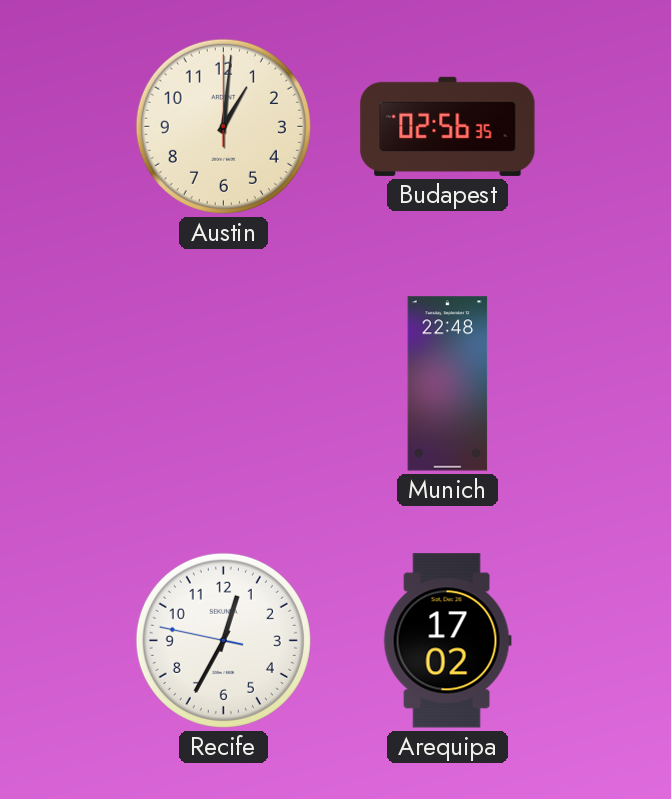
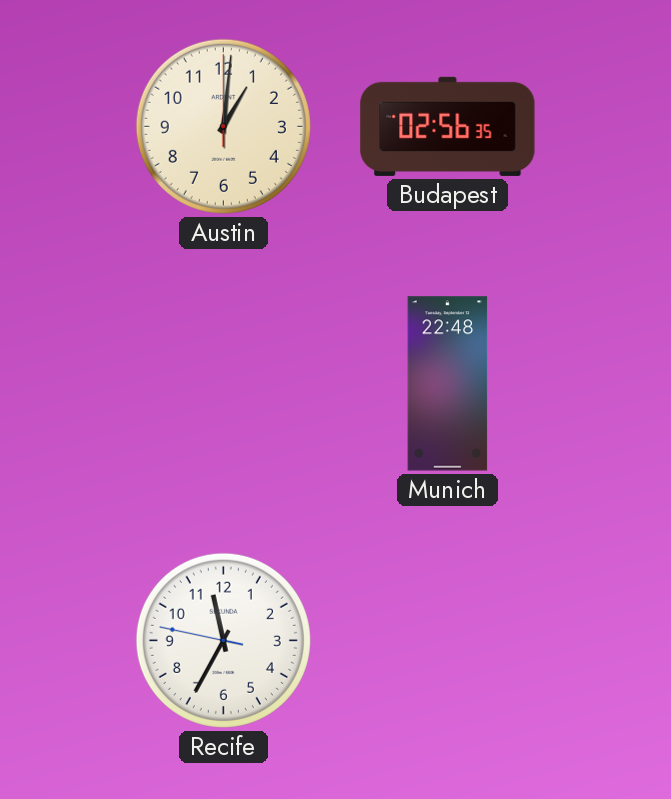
Recife: 12:34 -> 11:34
Arequipa: 17:02 -> none
